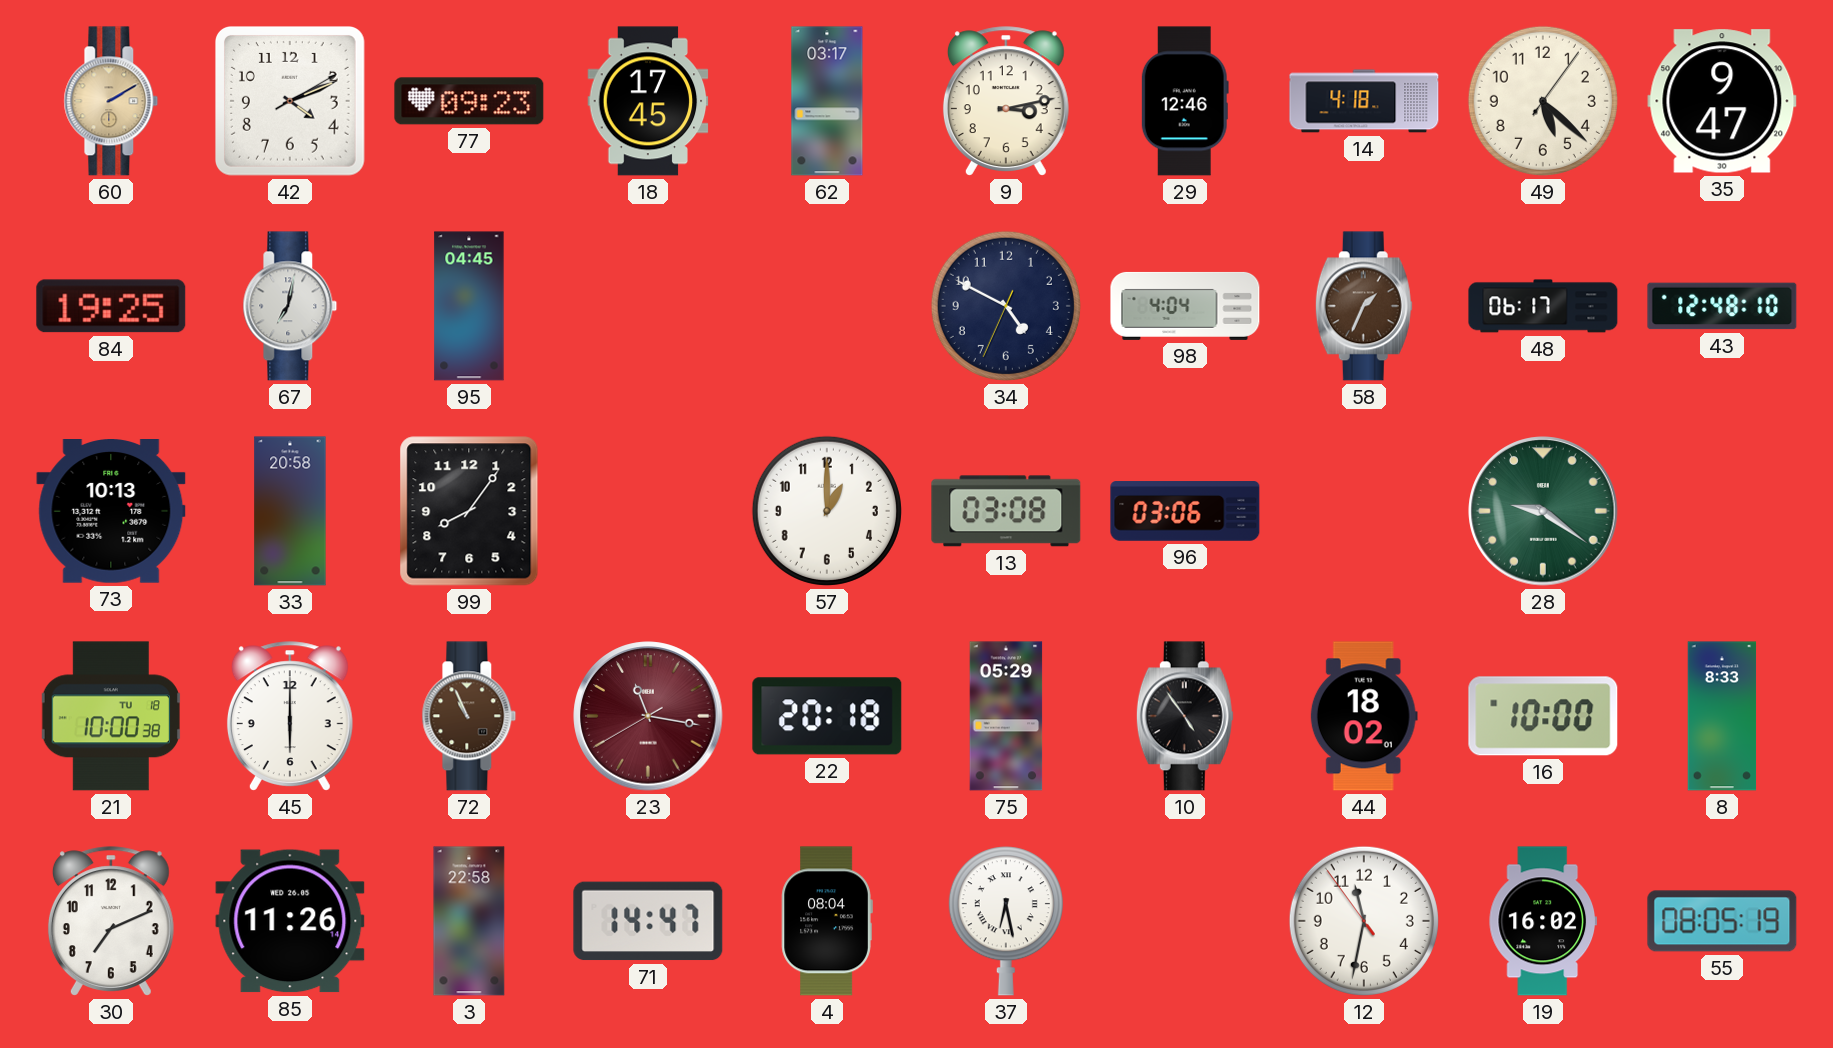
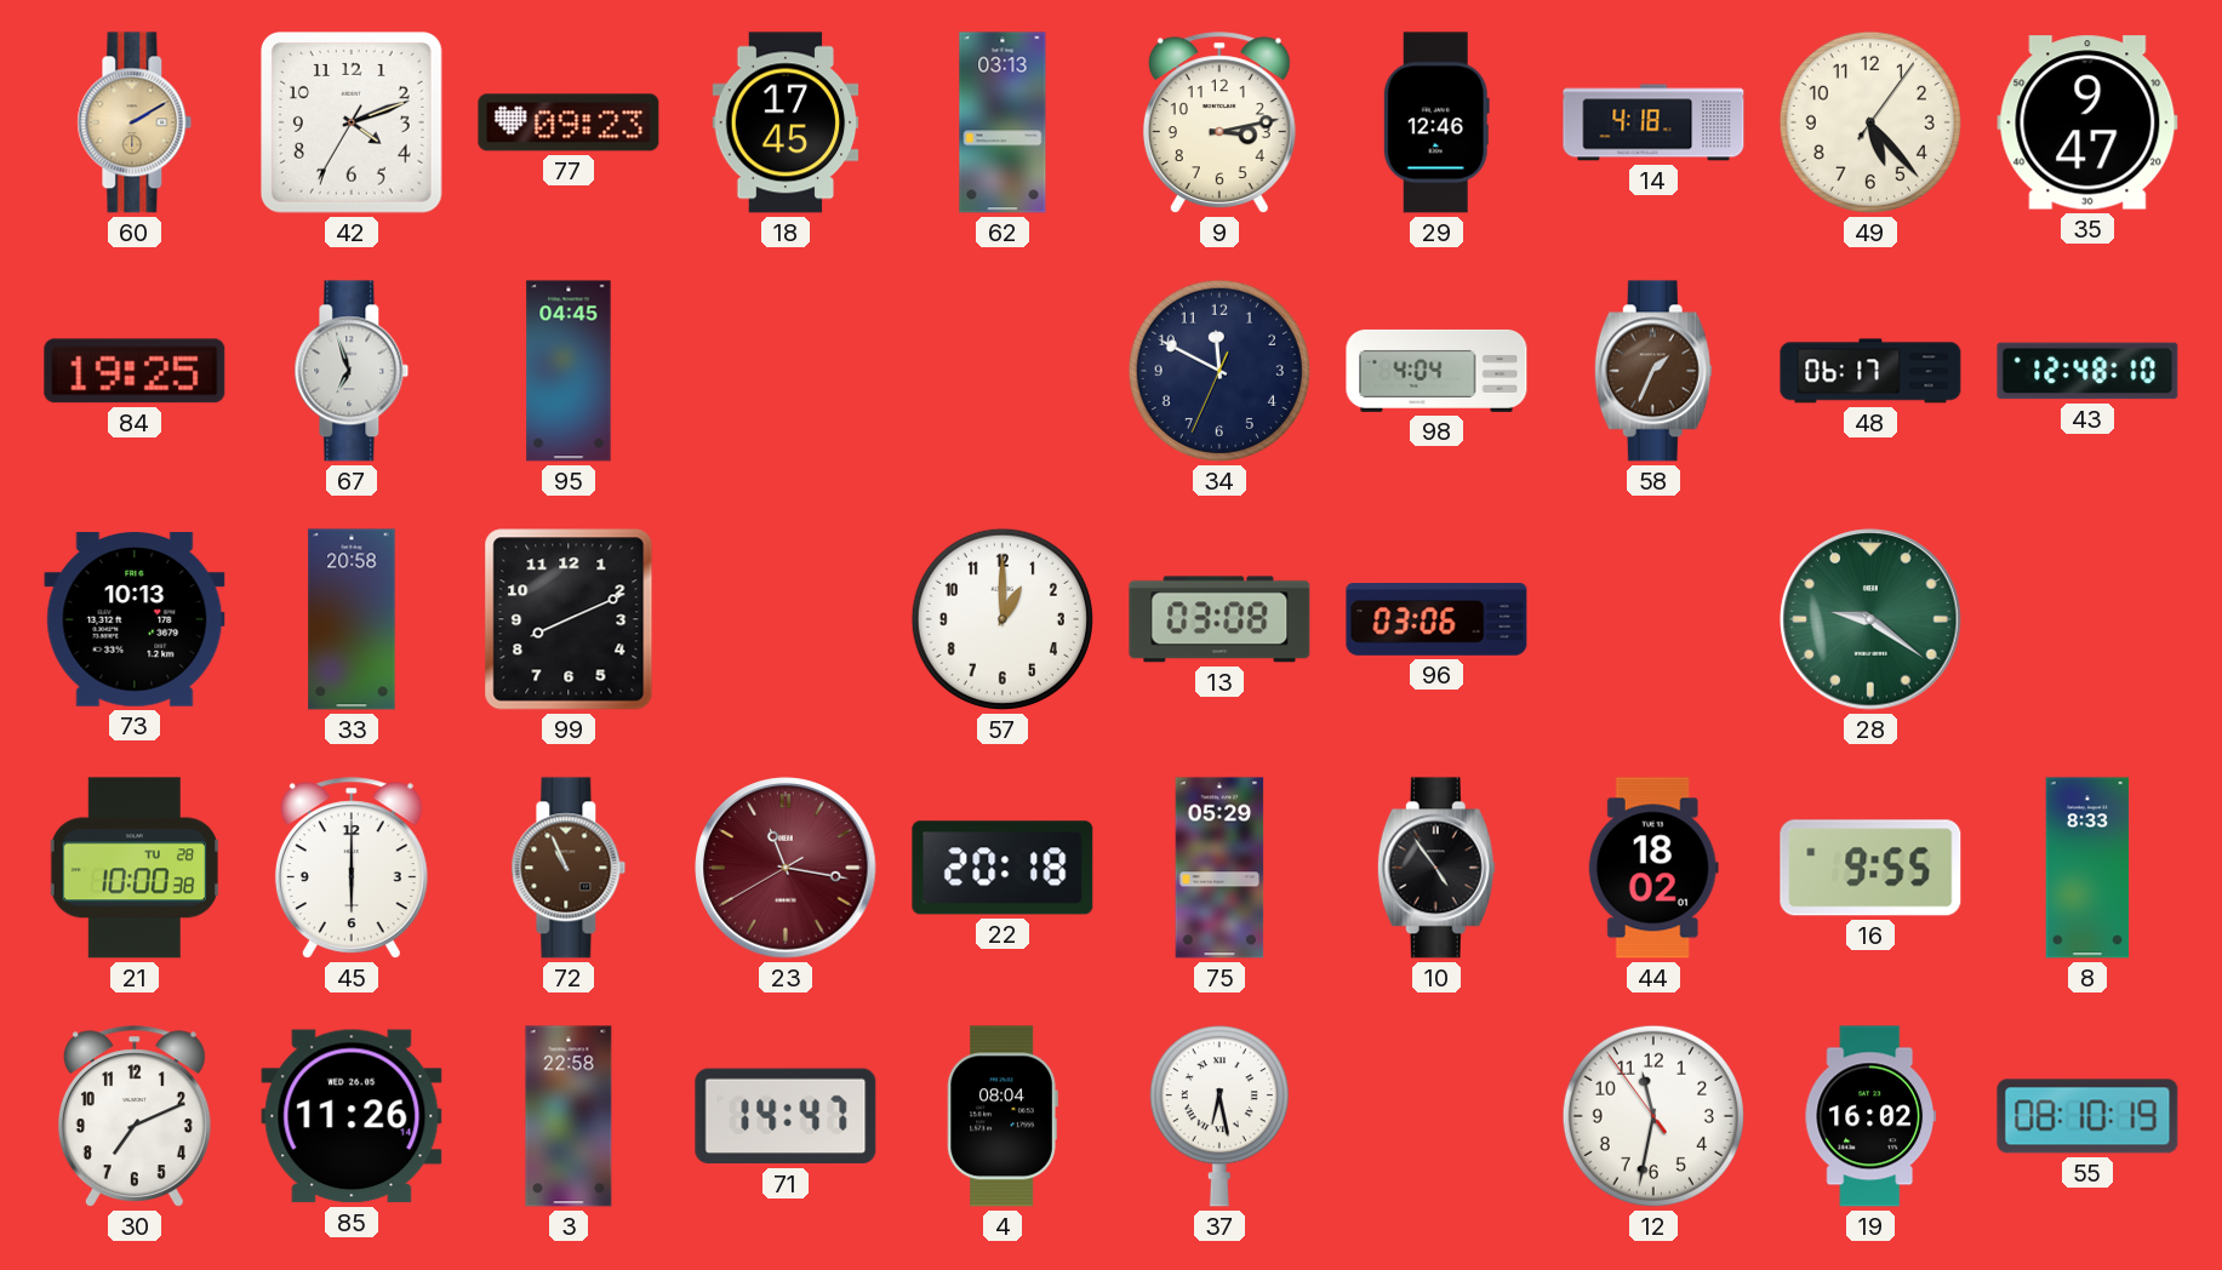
42: 4:11:10 -> 4:11:35
62: 03:17 -> 03:13
49: 5:22 -> 5:23
67: 7:02 -> 6:57
34: 4:49 -> 11:49
99: 8:06 -> 8:11
21 date: TU 18 -> TU 28
16: 10:00 -> 9:55
55: 08:05 -> 08:10
